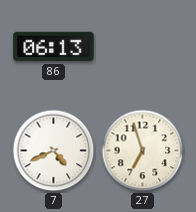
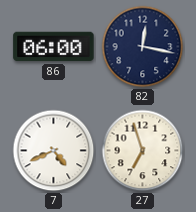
86: 06:13 -> 06:00
82: none -> 12:17
